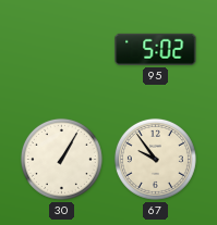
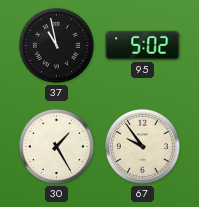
37: none -> 10:58
30: 1:05 -> 1:25
